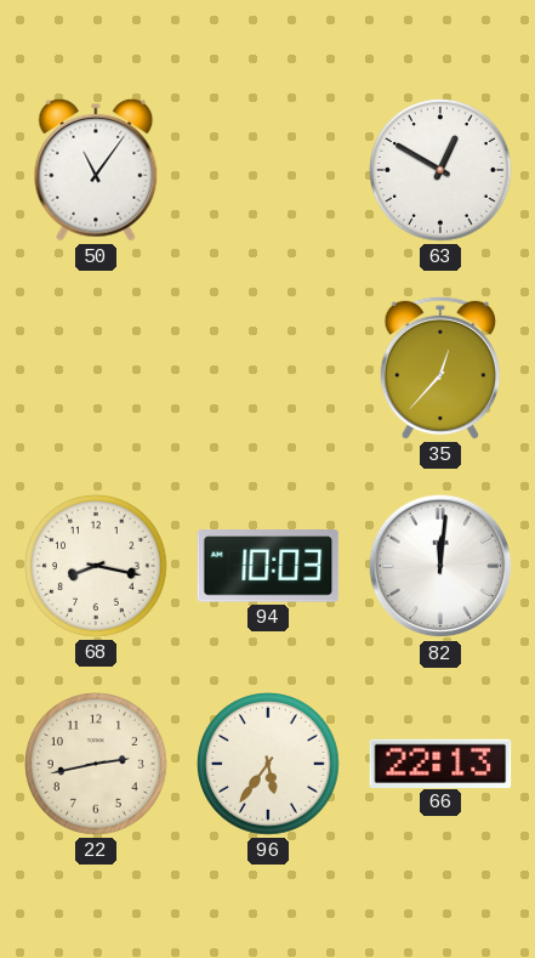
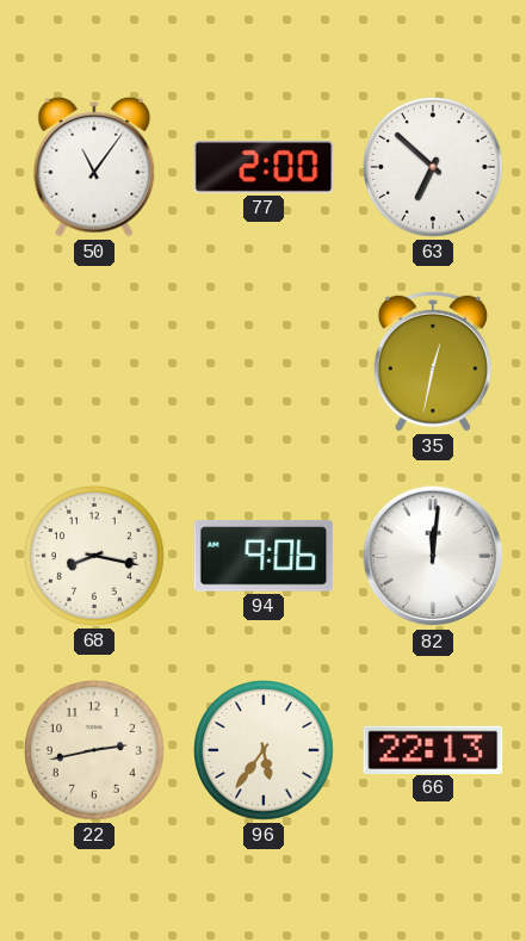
77: none -> 2:00
63: 12:50 -> 6:52
35: 12:37 -> 12:32
94: 10:03 -> 9:06
